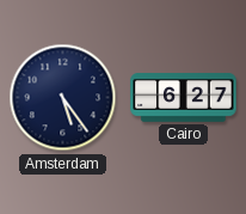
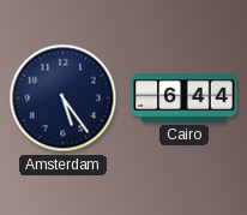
Cairo: 6:27 -> 6:44
